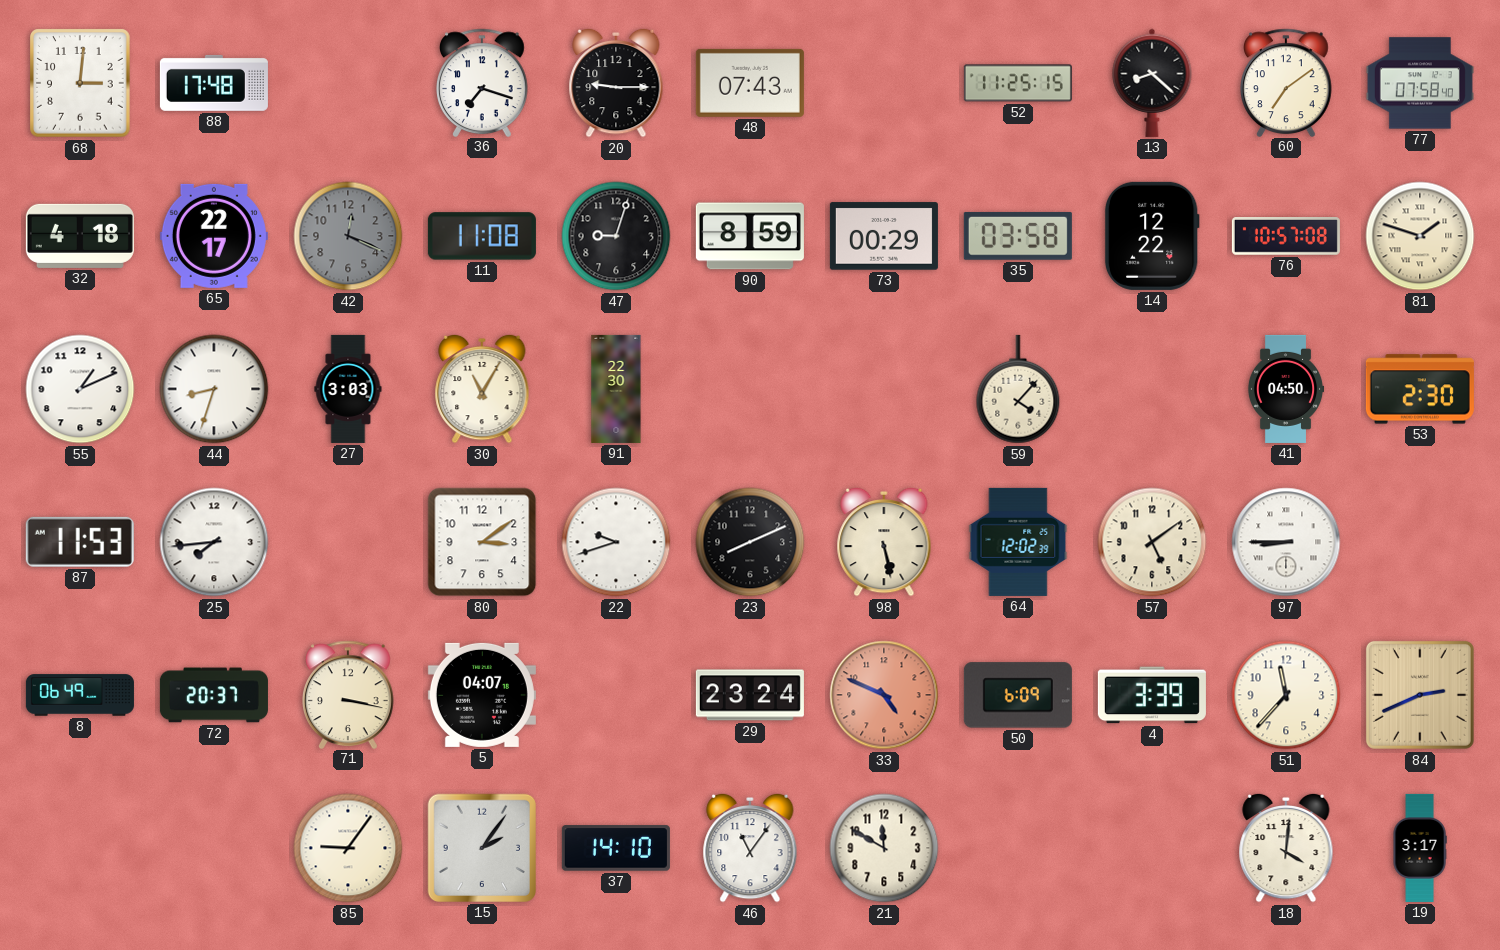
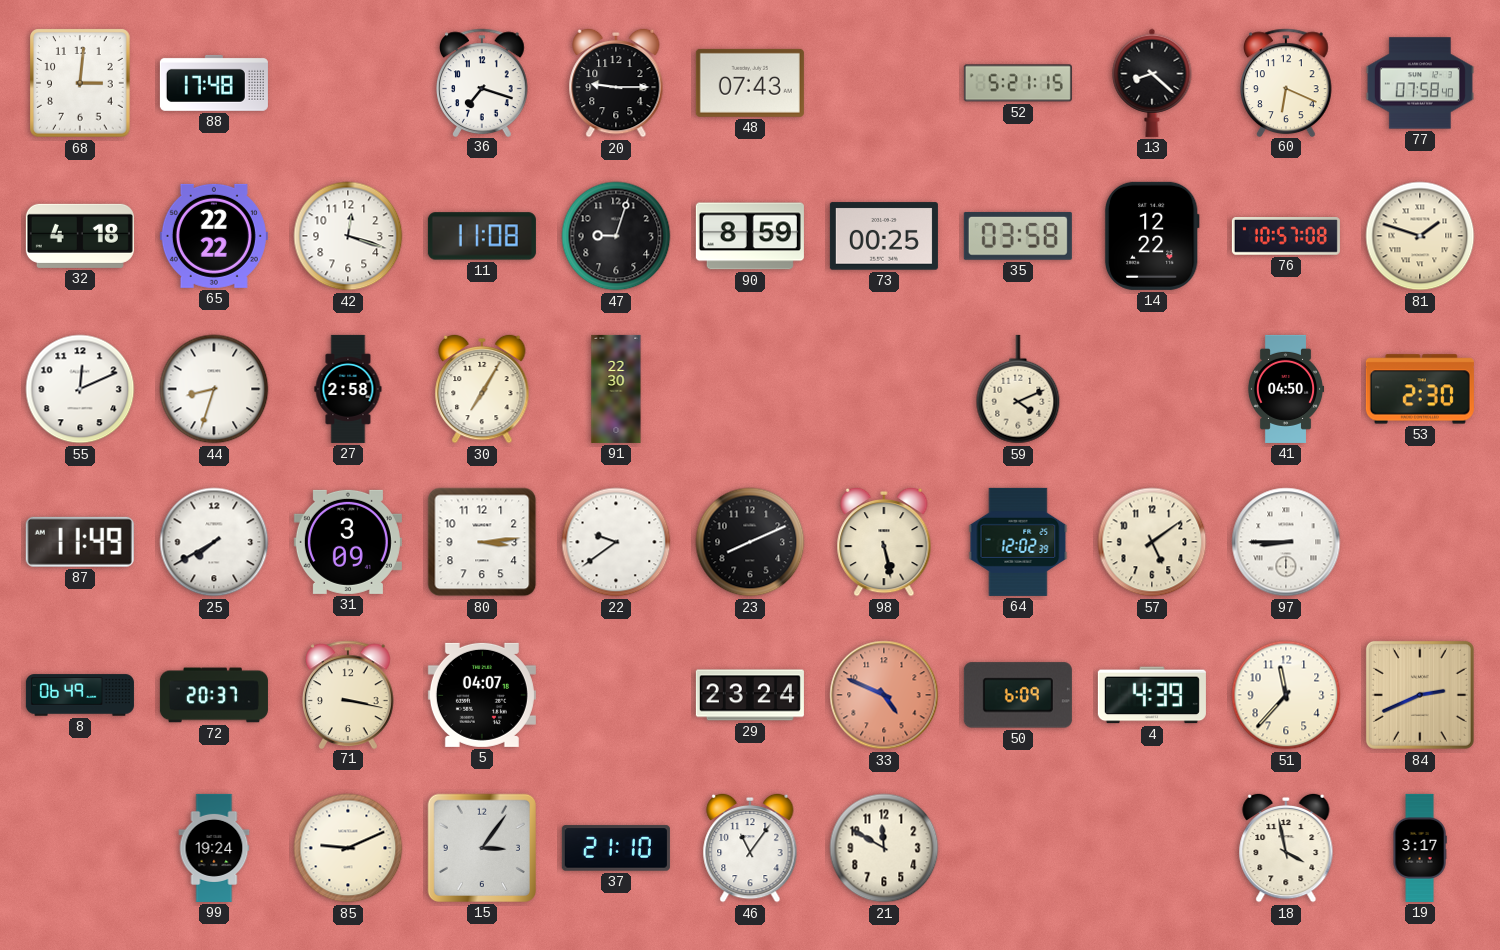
52: 11:25 -> 5:21
60: 7:09 -> 6:19
65: 22:17 -> 22:22
42: 12:19 -> 12:18
42 dial: grey -> white
73: 00:29 -> 00:25
55: 1:11 -> 12:11
27: 3:03 -> 2:58
30: 11:05 -> 7:05
59: 4:07 -> 4:11
87: 11:53 -> 11:49
25: 7:44 -> 7:40
31: none -> 3:09
80: 3:09 -> 3:14
22: 9:42 -> 9:39
4: 3:39 -> 4:39
99: none -> 19:24
85: 9:06 -> 9:11
15: 2:06 -> 3:06
37: 14:10 -> 21:10
18: 4:01 -> 3:58
